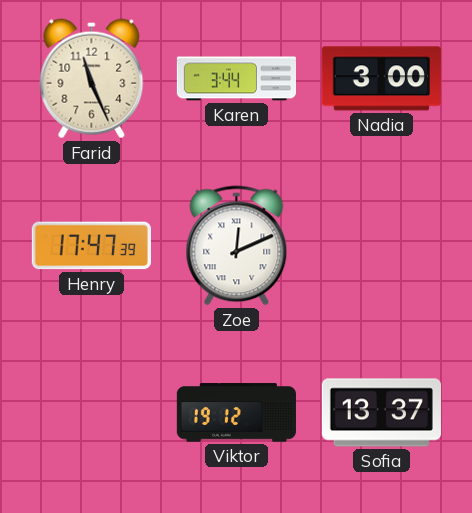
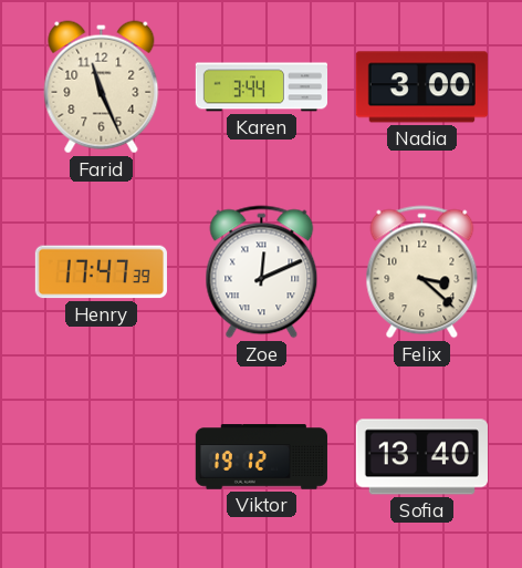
Felix: none -> 3:22
Sofia: 13:37 -> 13:40
